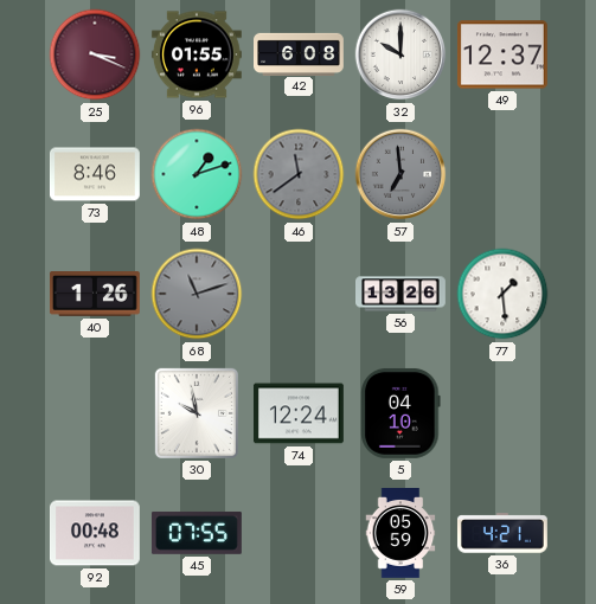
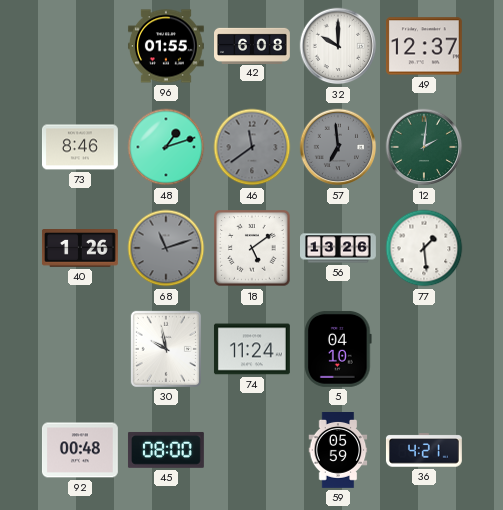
25: 3:19 -> none
12: none -> 2:01
18: none -> 5:09
74: 12:24 -> 11:24
45: 07:55 -> 08:00
